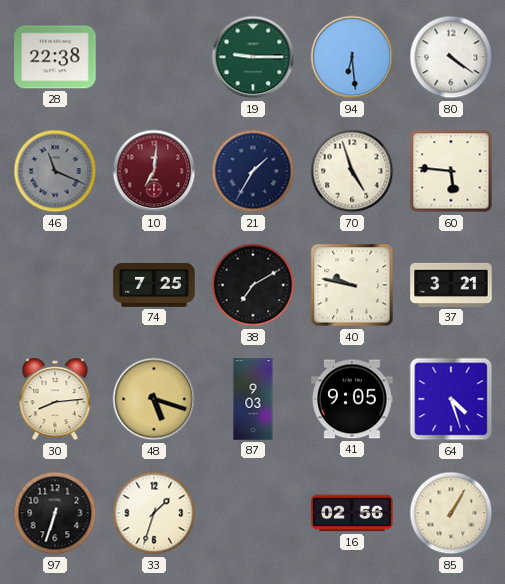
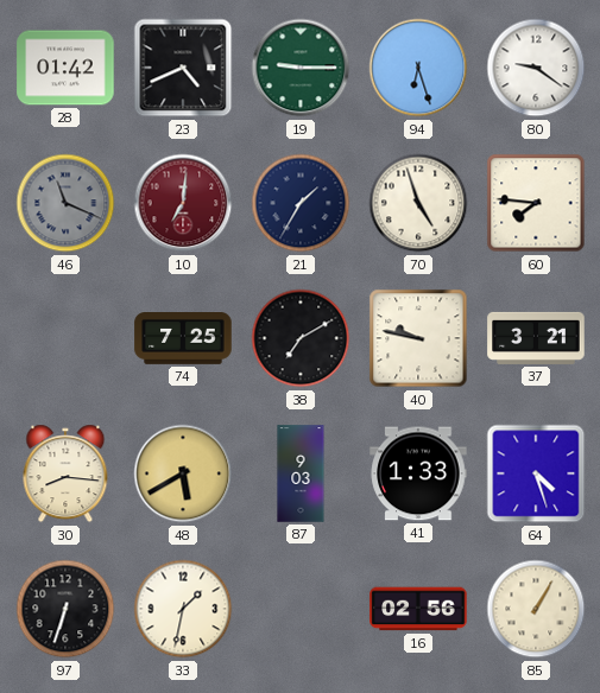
28: 22:38 -> 01:42
23: none -> 4:41
94: 6:29 -> 6:27
80: 4:21 -> 9:21
60: 5:46 -> 7:46
30: 8:14 -> 8:16
48: 5:18 -> 5:40
41: 9:05 -> 1:33
33: 1:33 -> 1:32
